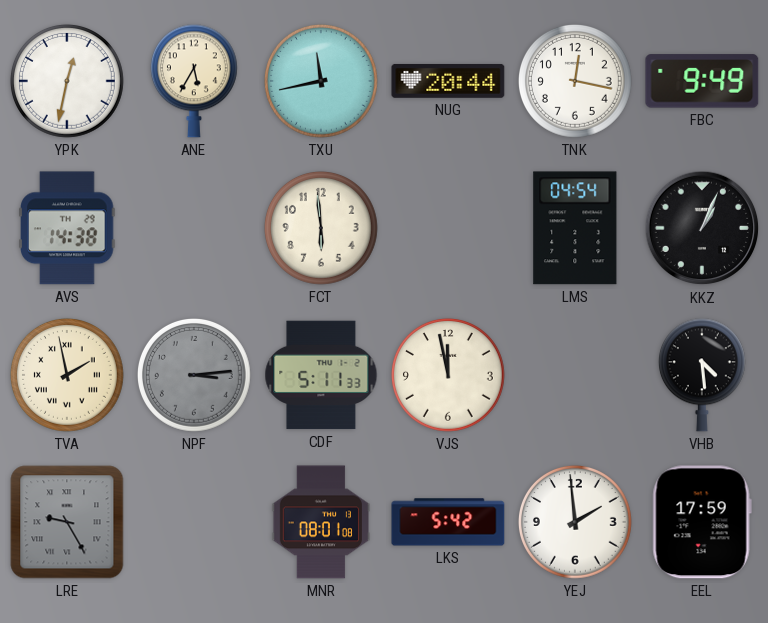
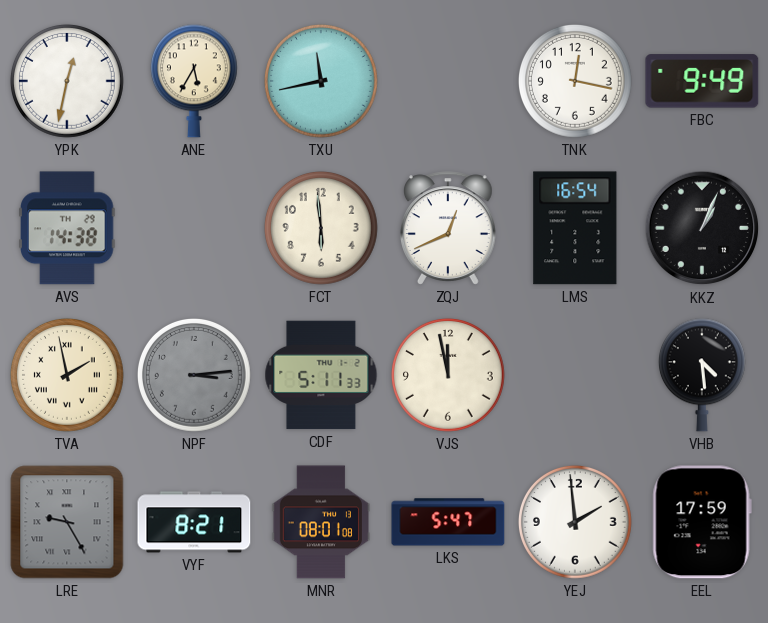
NUG: 20:44 -> none
ZQJ: none -> 12:41
LMS: 04:54 -> 16:54
VYF: none -> 8:21
LKS: 5:42 -> 5:47
